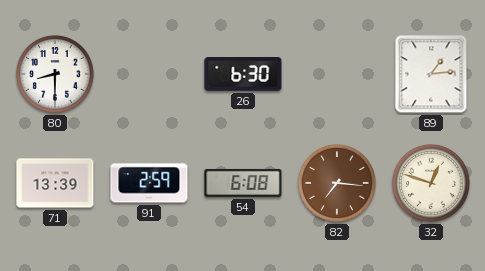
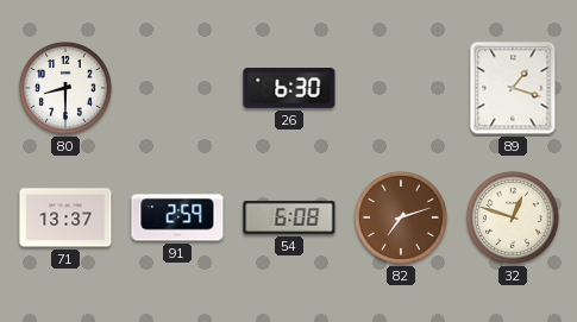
89: 1:14 -> 1:18
71: 13:39 -> 13:37
82: 7:16 -> 7:12
